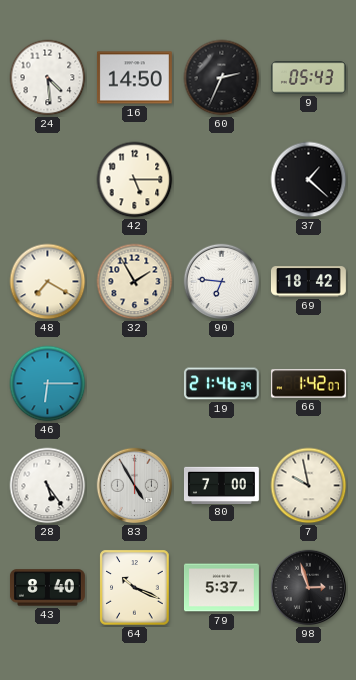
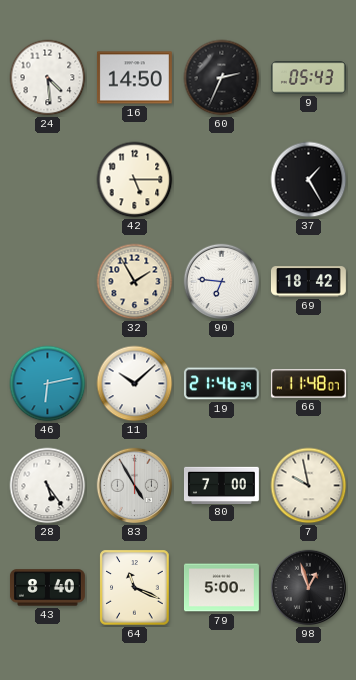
37: 1:22 -> 1:25
48: 7:20 -> none
46: 6:15 -> 6:13
11: none -> 10:08
66: 1:42 -> 11:48
64: 10:19 -> 11:19
79: 5:37 -> 5:00
98: 2:57 -> 12:57
